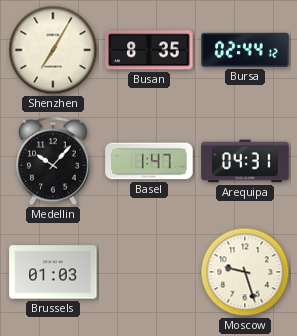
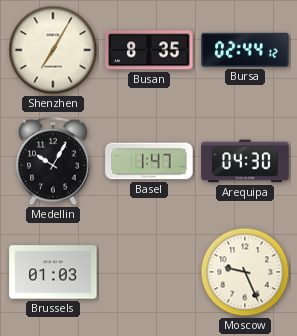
Medellin: 10:07 -> 10:05
Arequipa: 04:31 -> 04:30
Moscow: 9:27 -> 9:26
